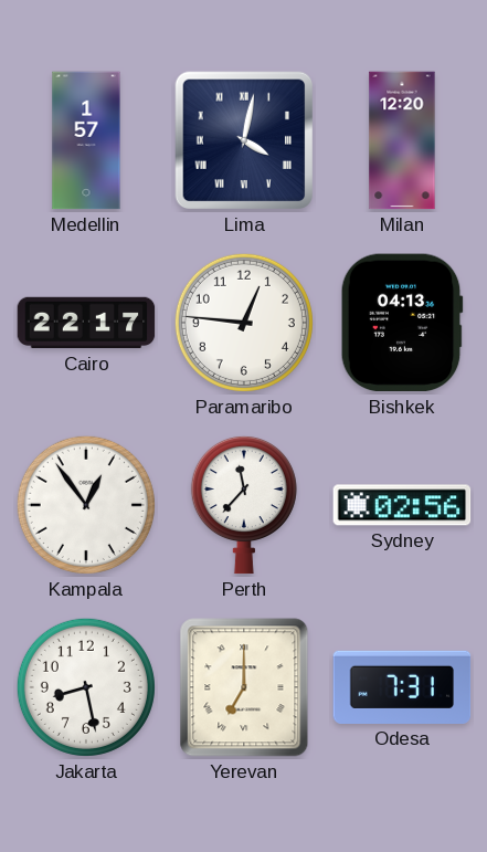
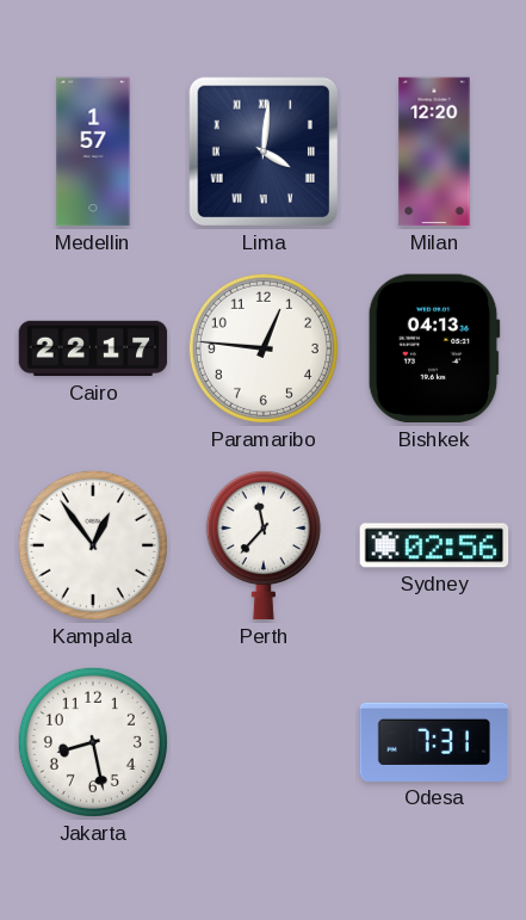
Lima: 4:02 -> 4:01
Yerevan: 7:00 -> none
